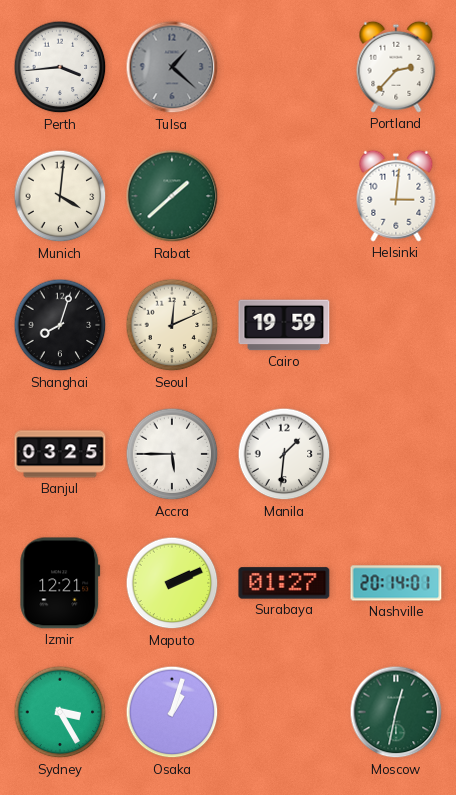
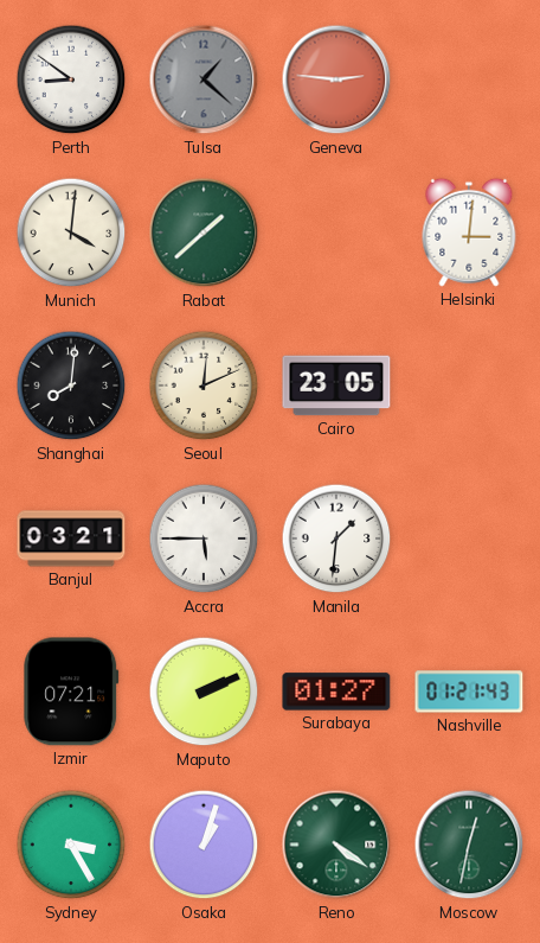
Perth: 3:44 -> 8:51
Geneva: none -> 2:46
Portland: 2:37 -> none
Shanghai: 8:03 -> 8:01
Cairo: 19:59 -> 23:05
Banjul: 03:25 -> 03:21
Izmir: 12:21 -> 07:21
Nashville: 20:14 -> 01:21
Reno: none -> 4:21
